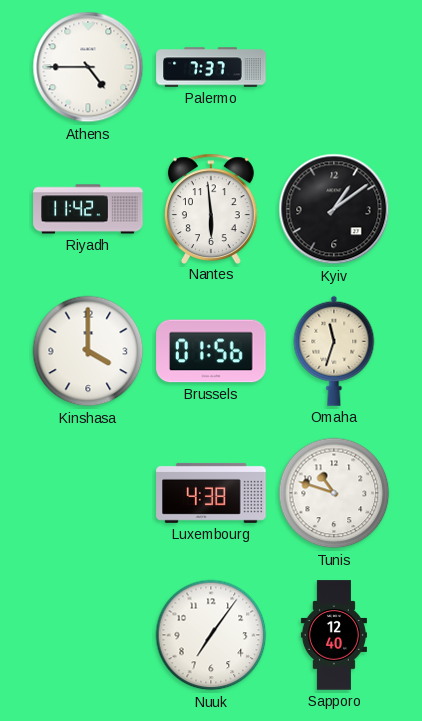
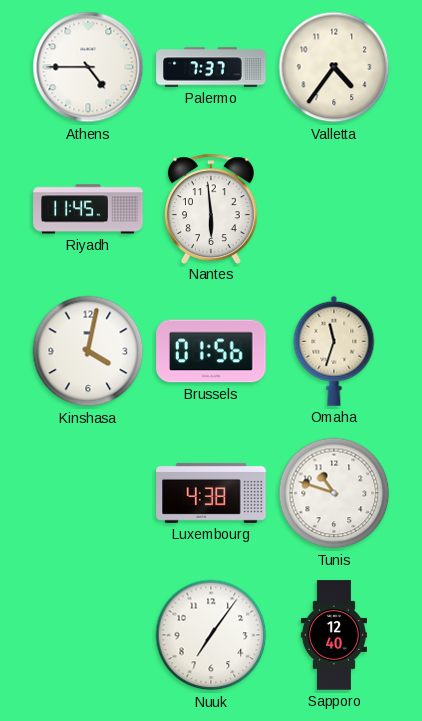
Valletta: none -> 4:36
Riyadh: 11:42 -> 11:45
Kyiv: 1:09 -> none
Kinshasa: 4:00 -> 4:02
